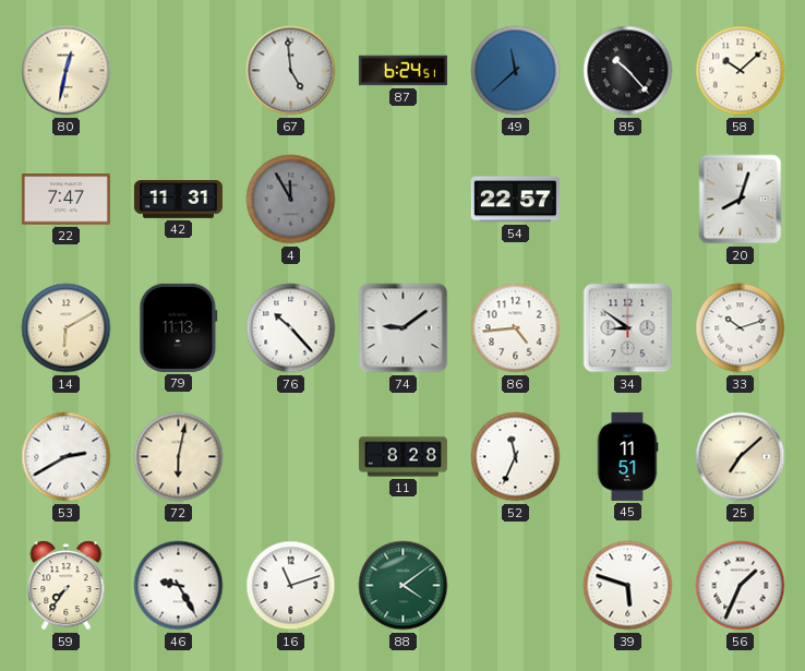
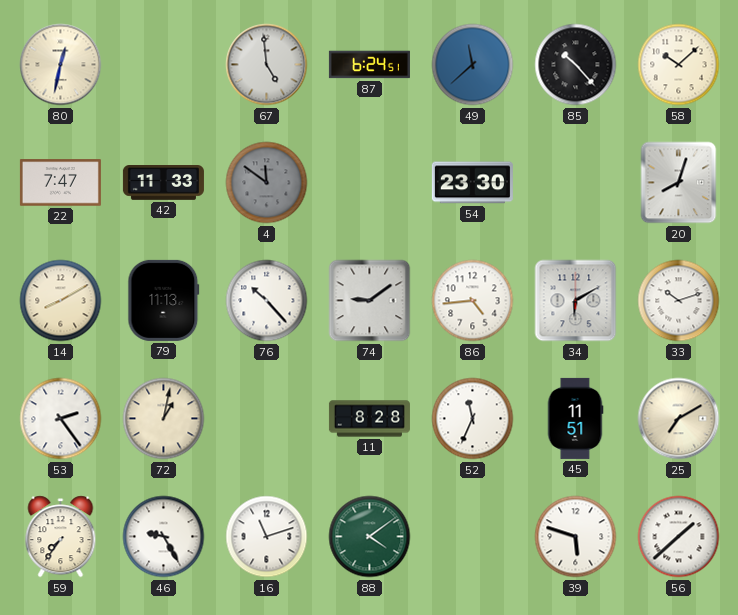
42: 11:31 -> 11:33
4: 11:55 -> 11:51
54: 22:57 -> 23:30
14: 6:10 -> 8:10
34: 8:51 -> 6:10
53: 2:40 -> 2:24
72: 6:02 -> 1:02
25: 7:08 -> 7:10
56: 1:34 -> 1:38
